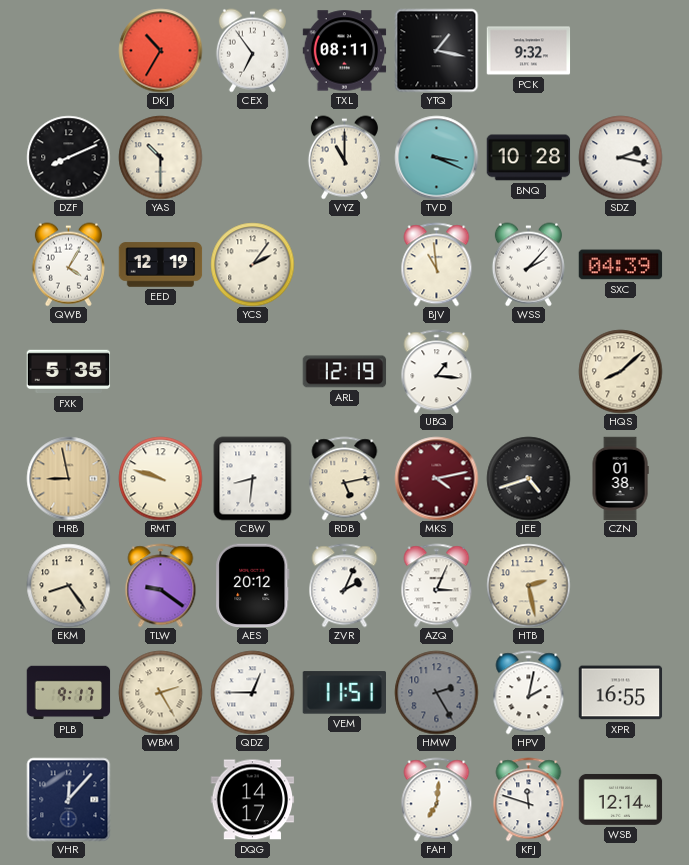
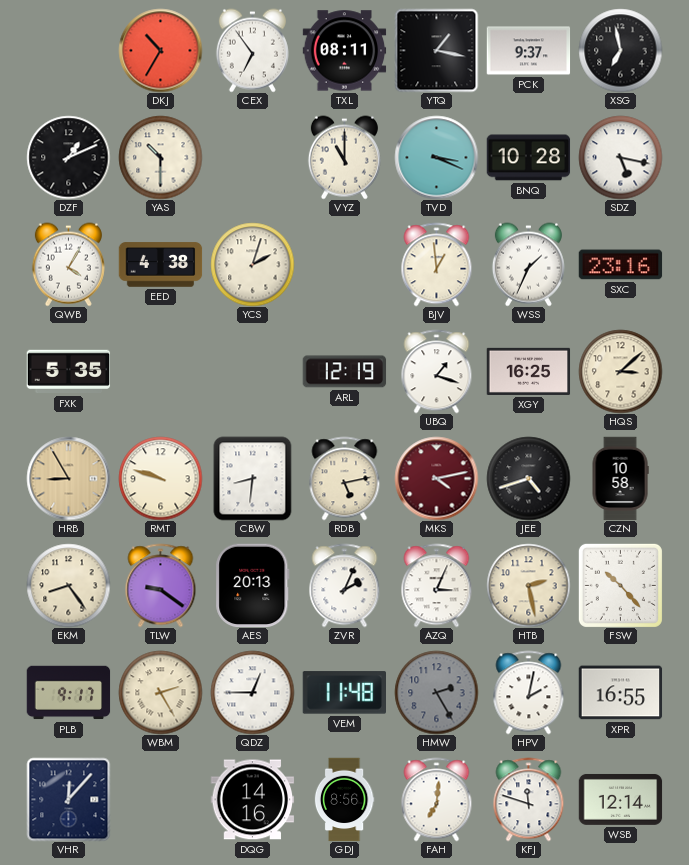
PCK: 9:32 -> 9:37
XSG: none -> 6:58
DZF: 8:11 -> 1:11
SDZ: 2:17 -> 5:17
EED: 12:19 -> 4:38
YCS: 2:06 -> 2:03
BJV: 10:59 -> 12:59
WSS: 2:07 -> 1:34
SXC: 04:39 -> 23:16
UBQ: 1:16 -> 1:18
XGY: none -> 16:25
HQS: 8:08 -> 3:08
HRB: 8:58 -> 8:55
CZN: 01:38 -> 10:58
AES: 20:12 -> 20:13
FSW: none -> 10:23
VEM: 11:51 -> 11:48
DQG: 14:17 -> 14:16
GDJ: none -> 8:56
